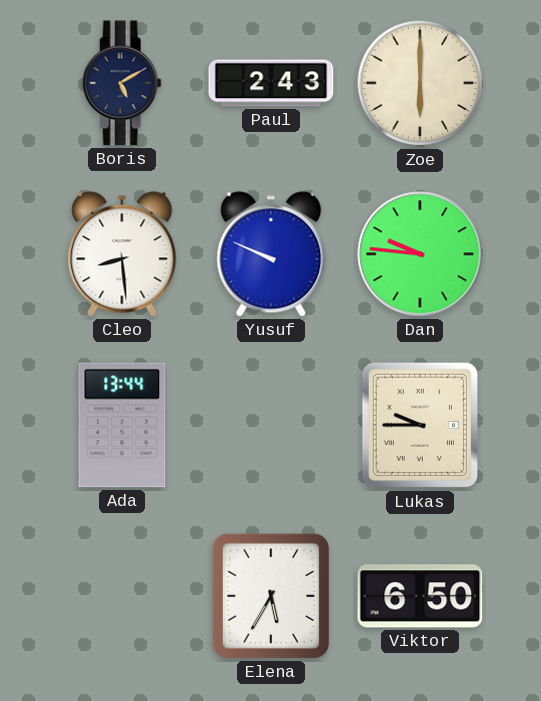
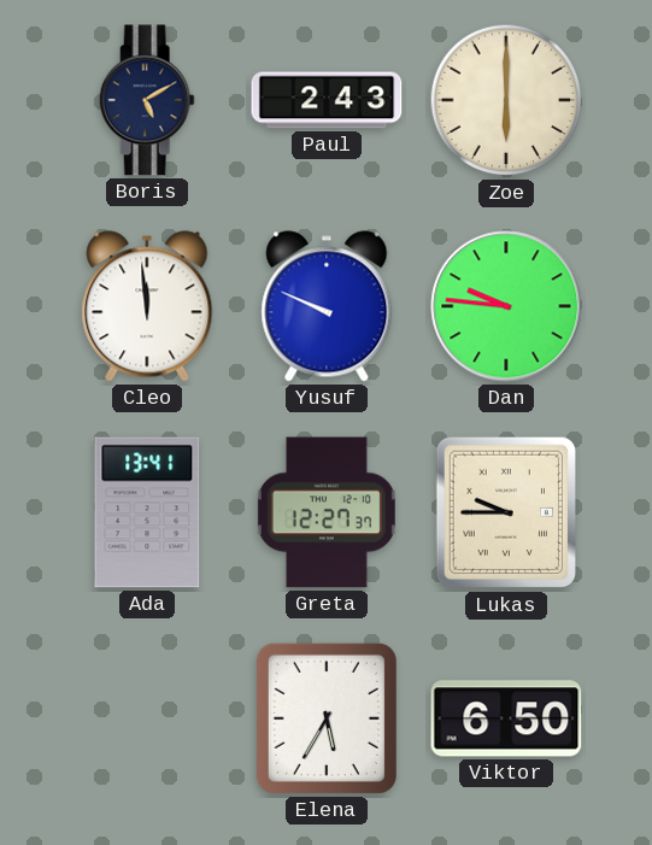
Cleo: 8:29 -> 11:59
Ada: 13:44 -> 13:41
Greta: none -> 12:27
